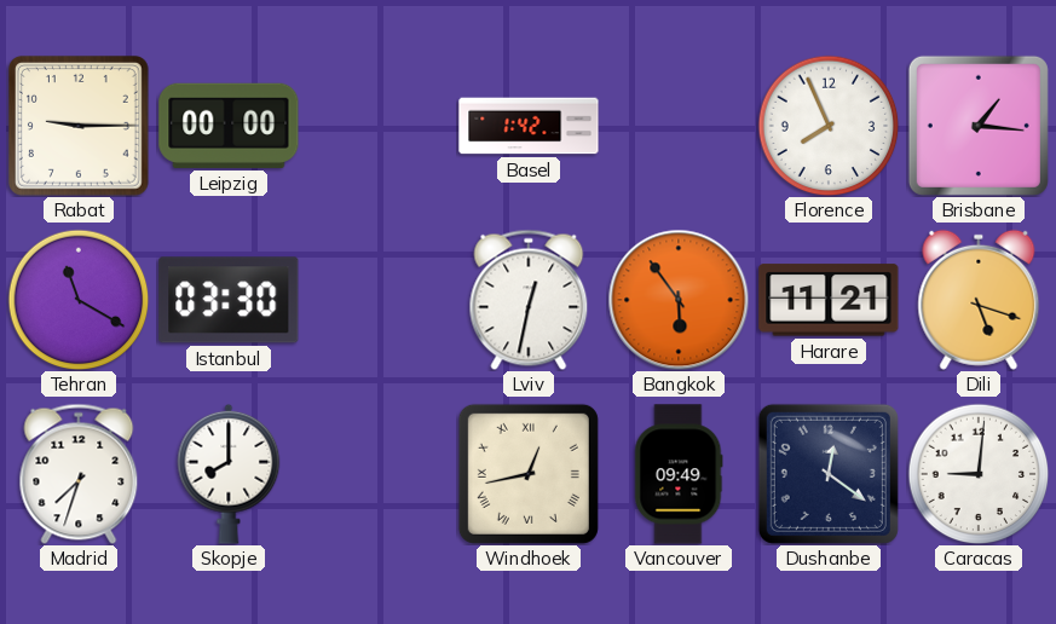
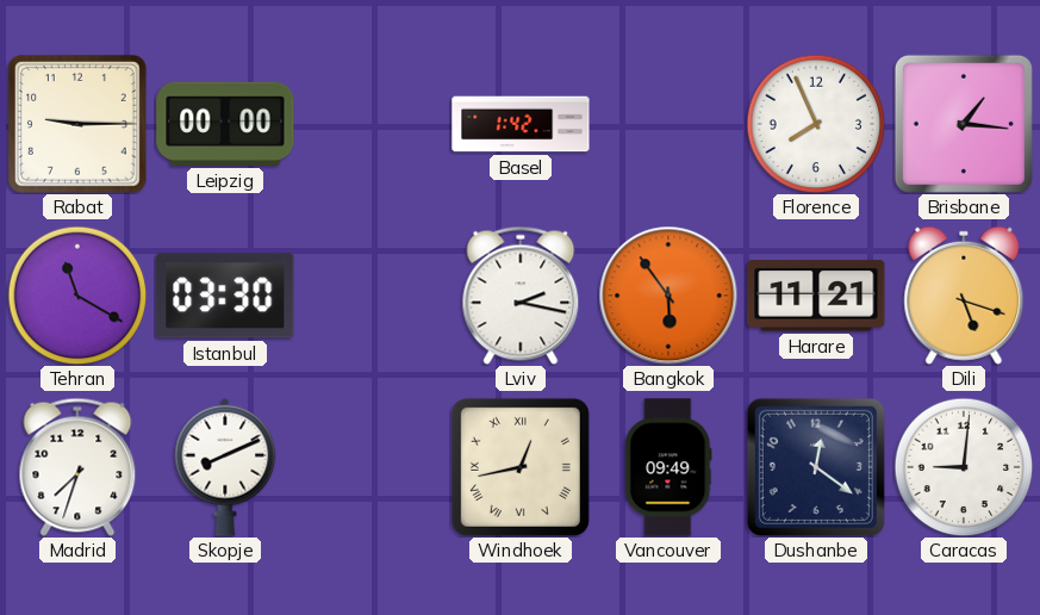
Lviv: 12:32 -> 2:17
Skopje: 8:00 -> 8:11
